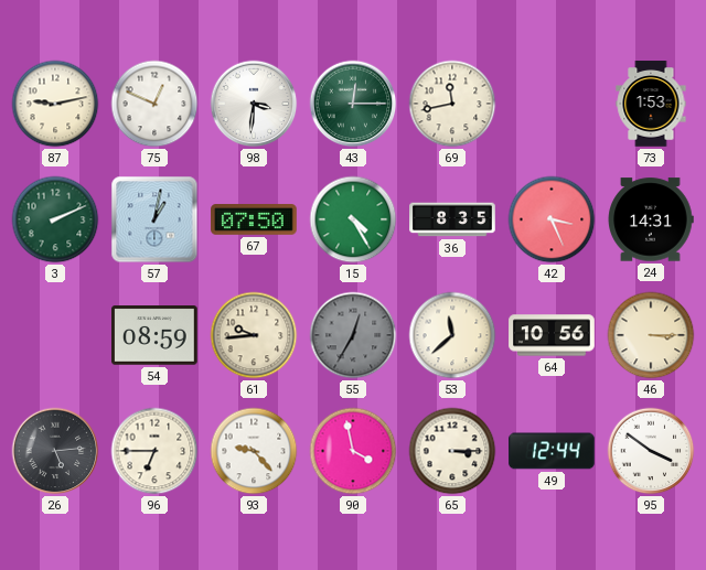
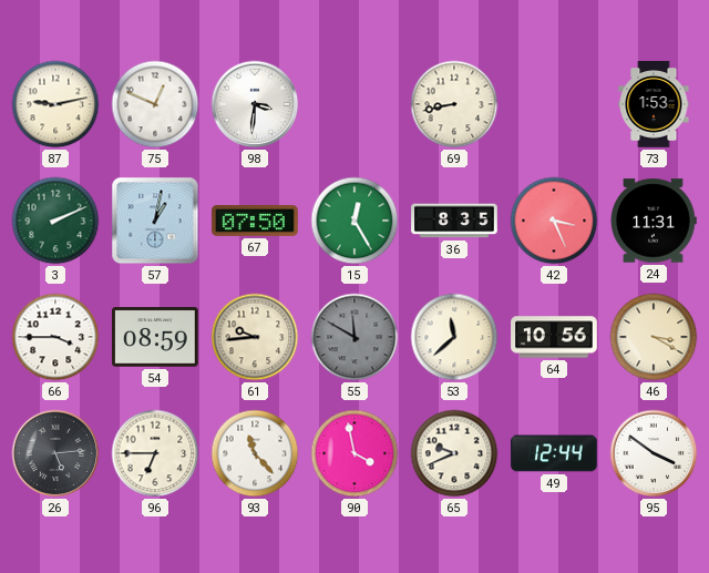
43: 12:15 -> none
69: 11:43 -> 8:43
15: 4:25 -> 12:25
24: 14:31 -> 11:31
66: none -> 3:45
55: 12:35 -> 11:50
46: 3:15 -> 3:20
93: 9:23 -> 11:23
65: 3:15 -> 9:41
